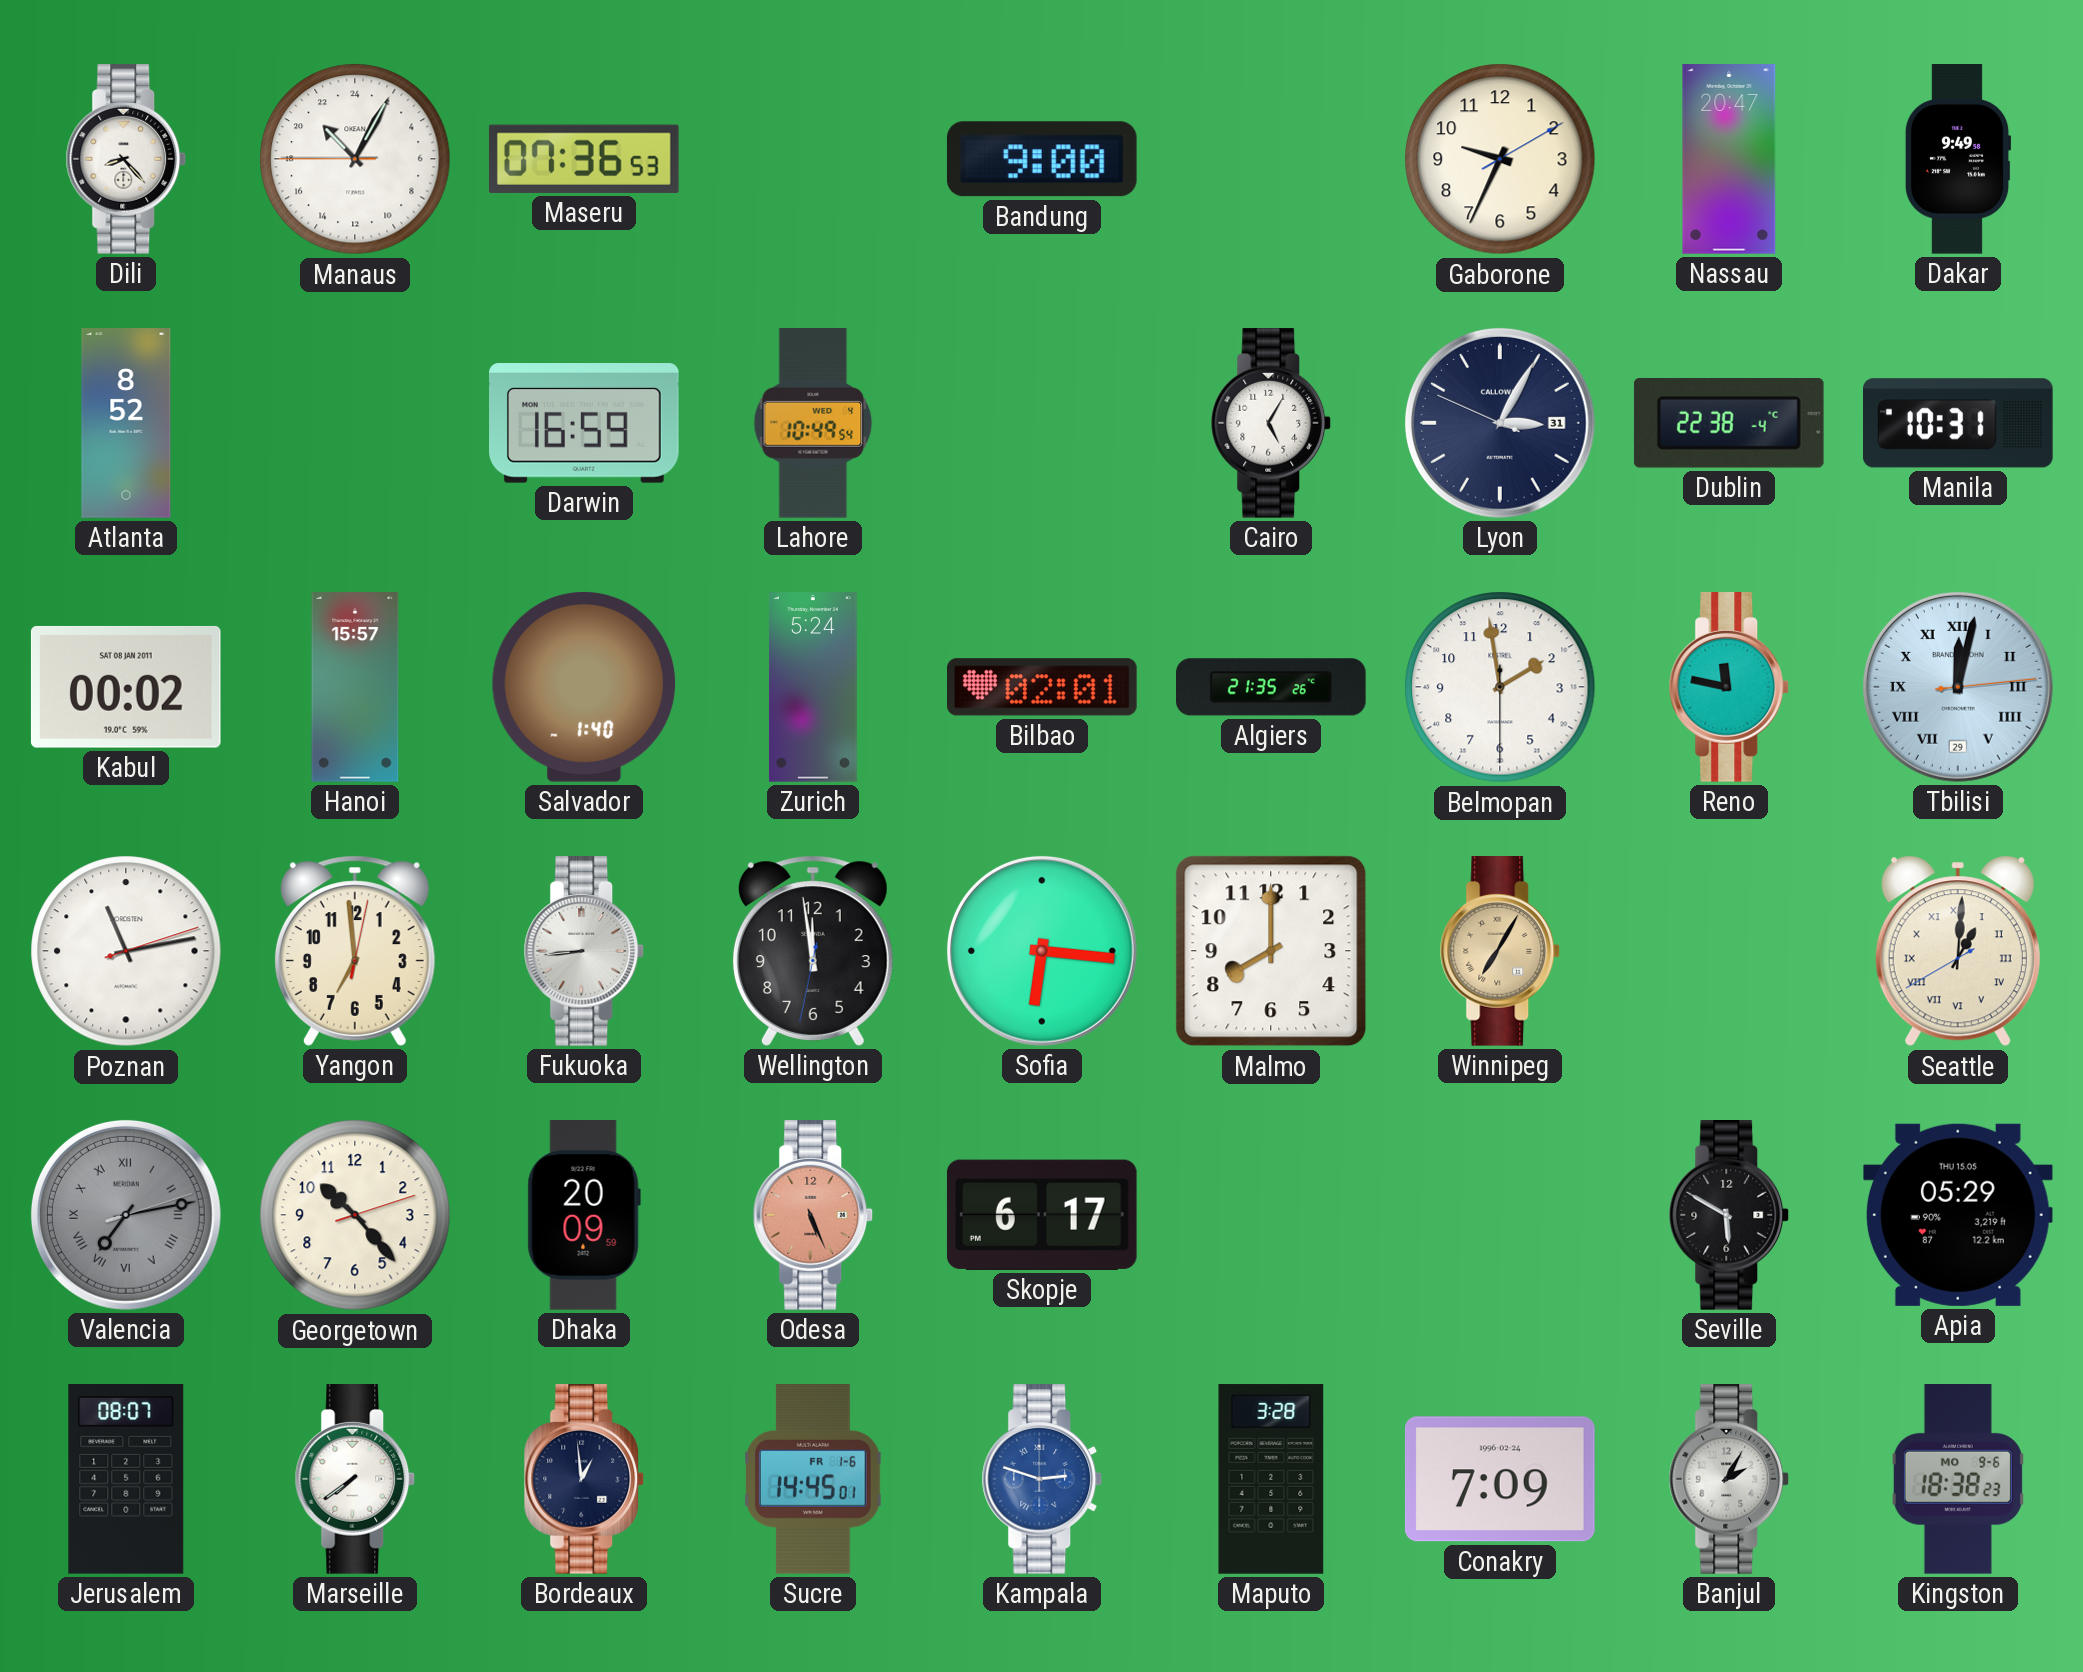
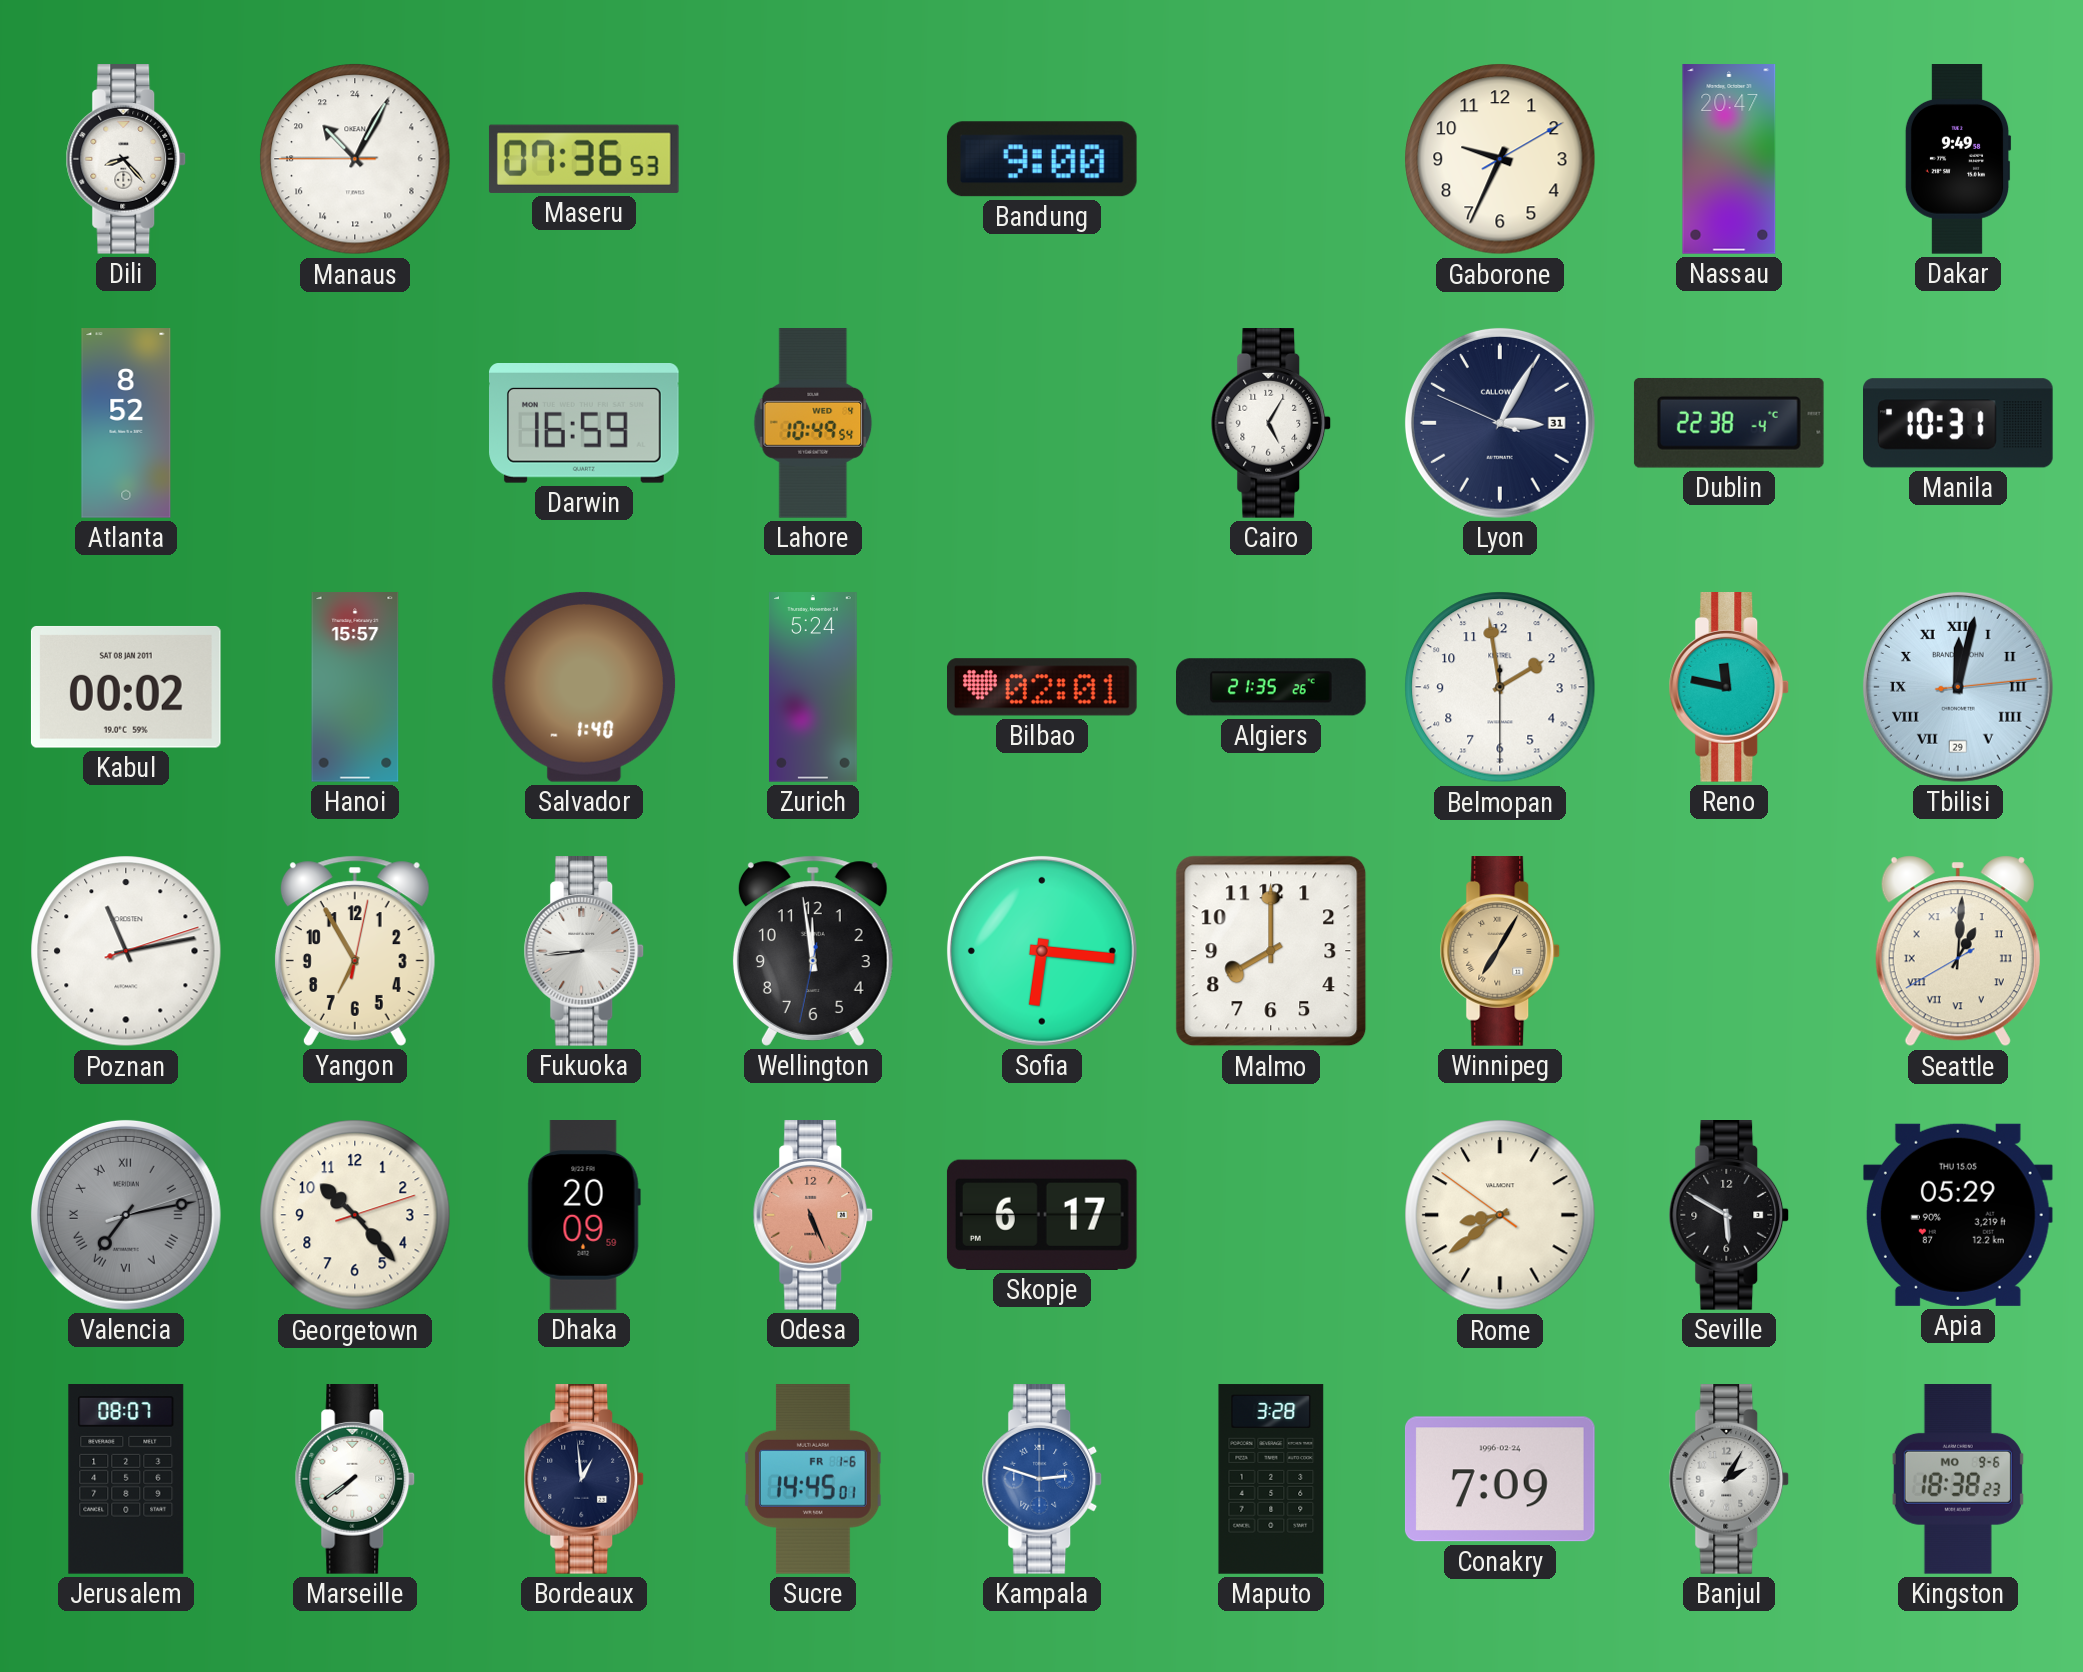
Yangon: 6:59 -> 6:55
Rome: none -> 8:38
